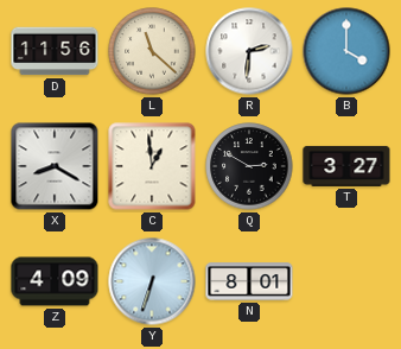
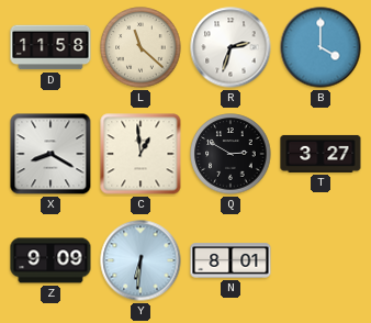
D: 11:56 -> 11:58
R: 2:31 -> 2:33
Z: 4:09 -> 9:09
Y: 6:33 -> 6:31
